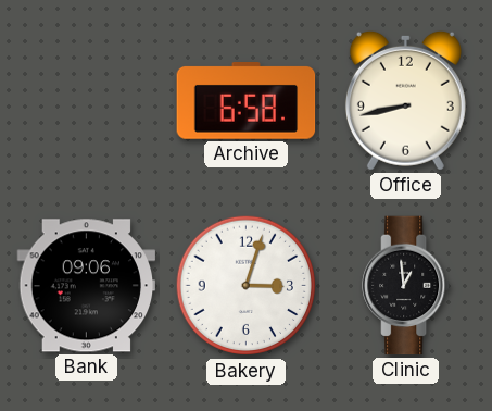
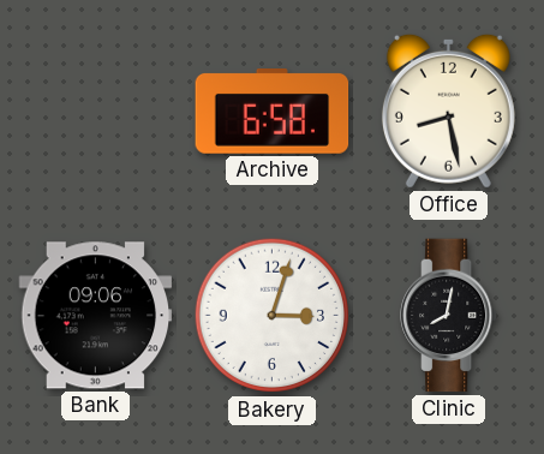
Office: 8:43 -> 8:28
Clinic: 12:59 -> 8:02
